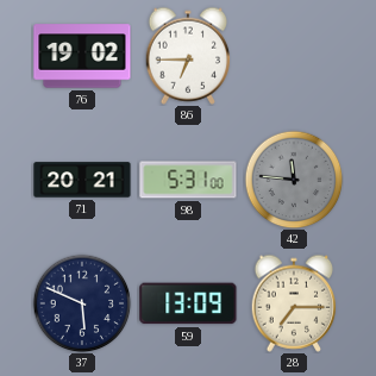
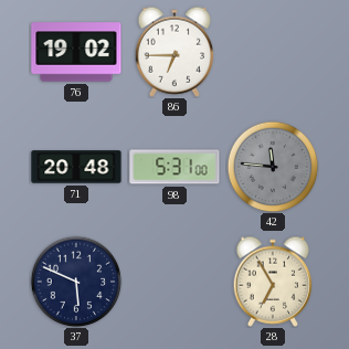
71: 20:21 -> 20:48
59: 13:09 -> none
28: 7:15 -> 6:55
